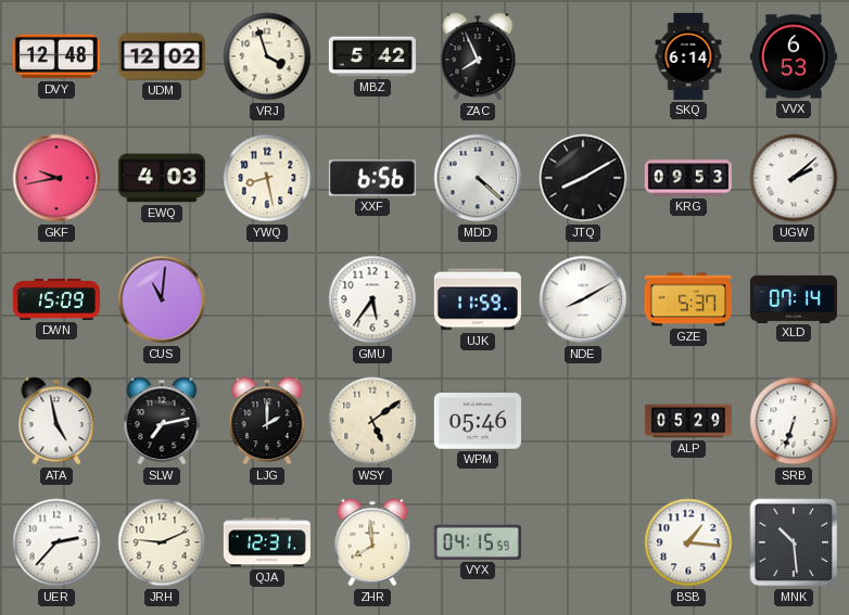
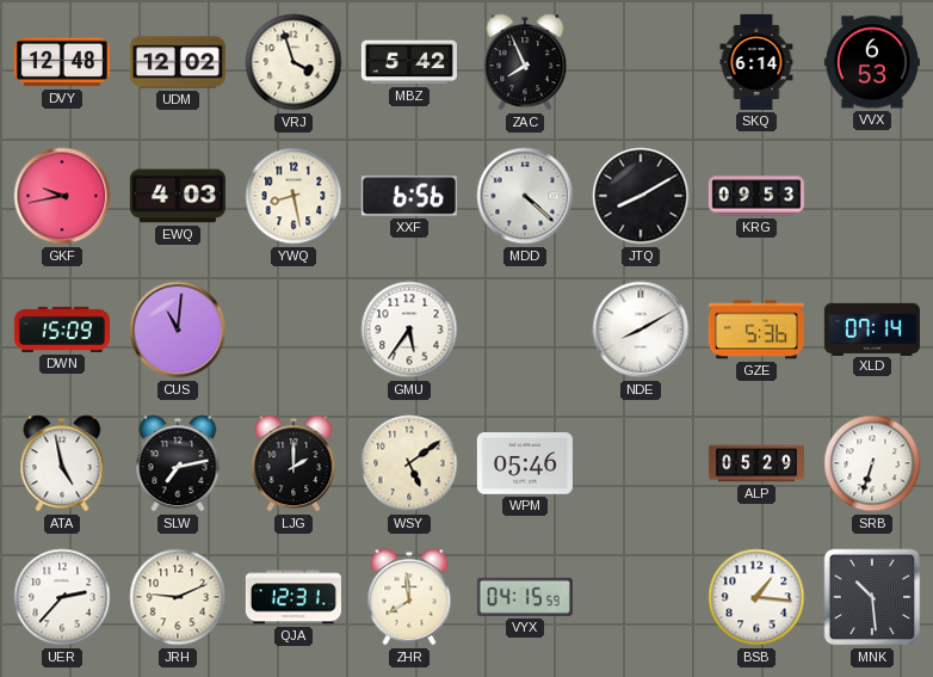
UGW: 2:08 -> none
UJK: 11:59 -> none
GZE: 5:37 -> 5:36
